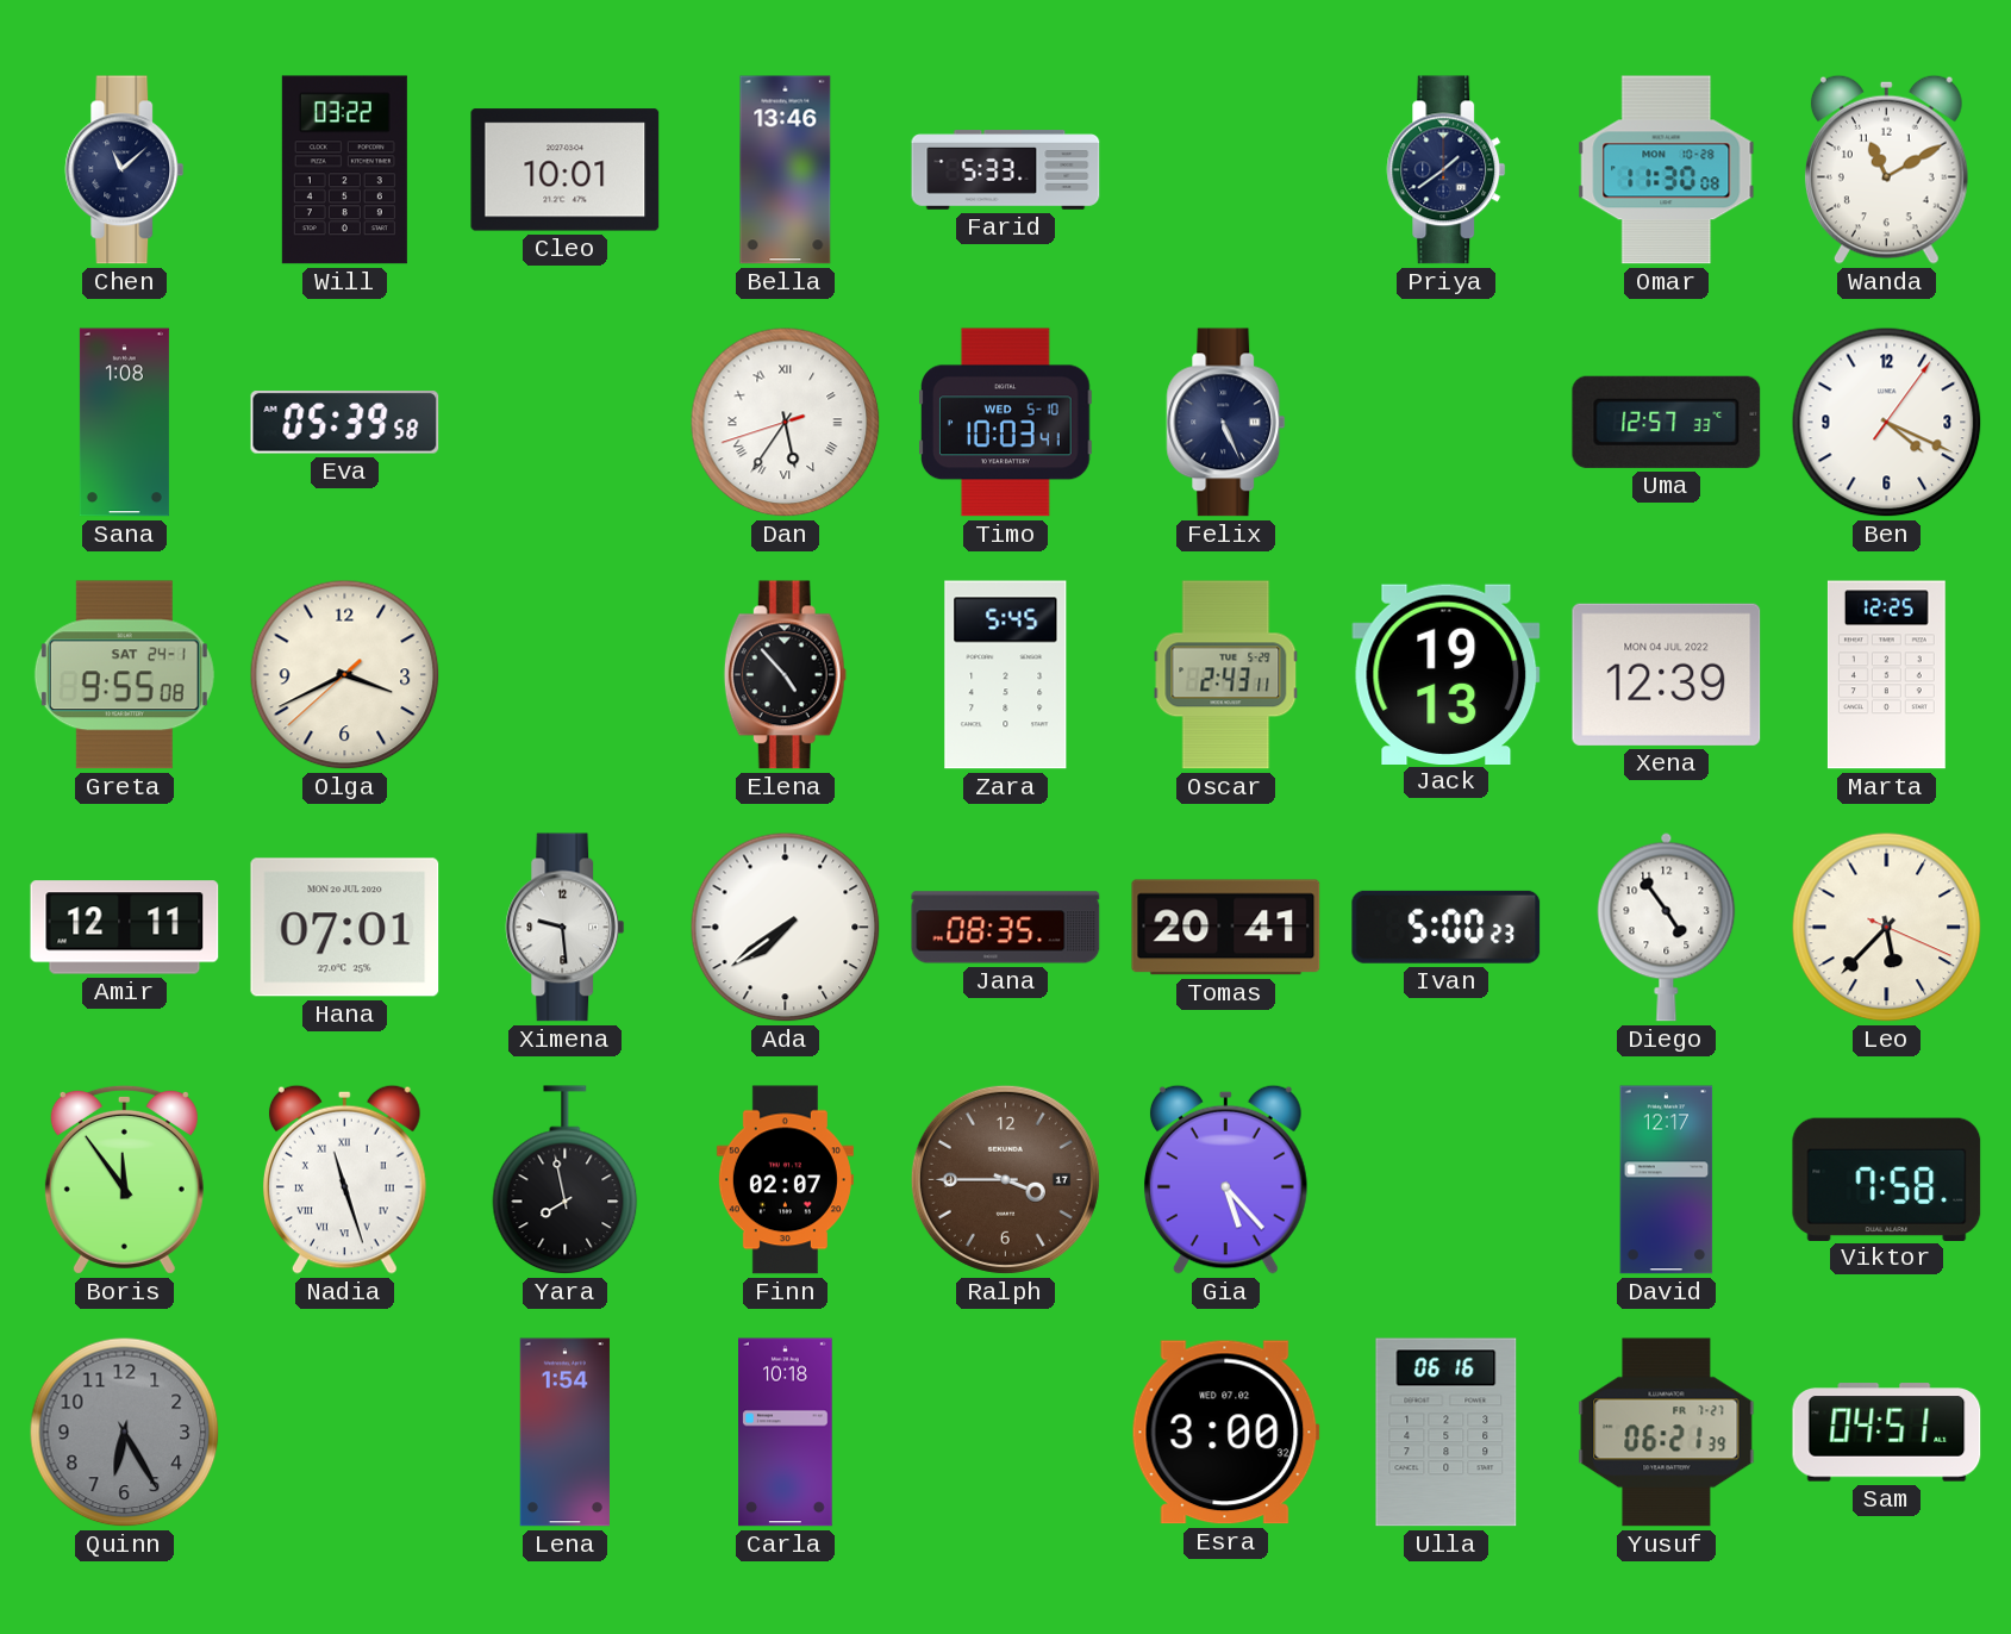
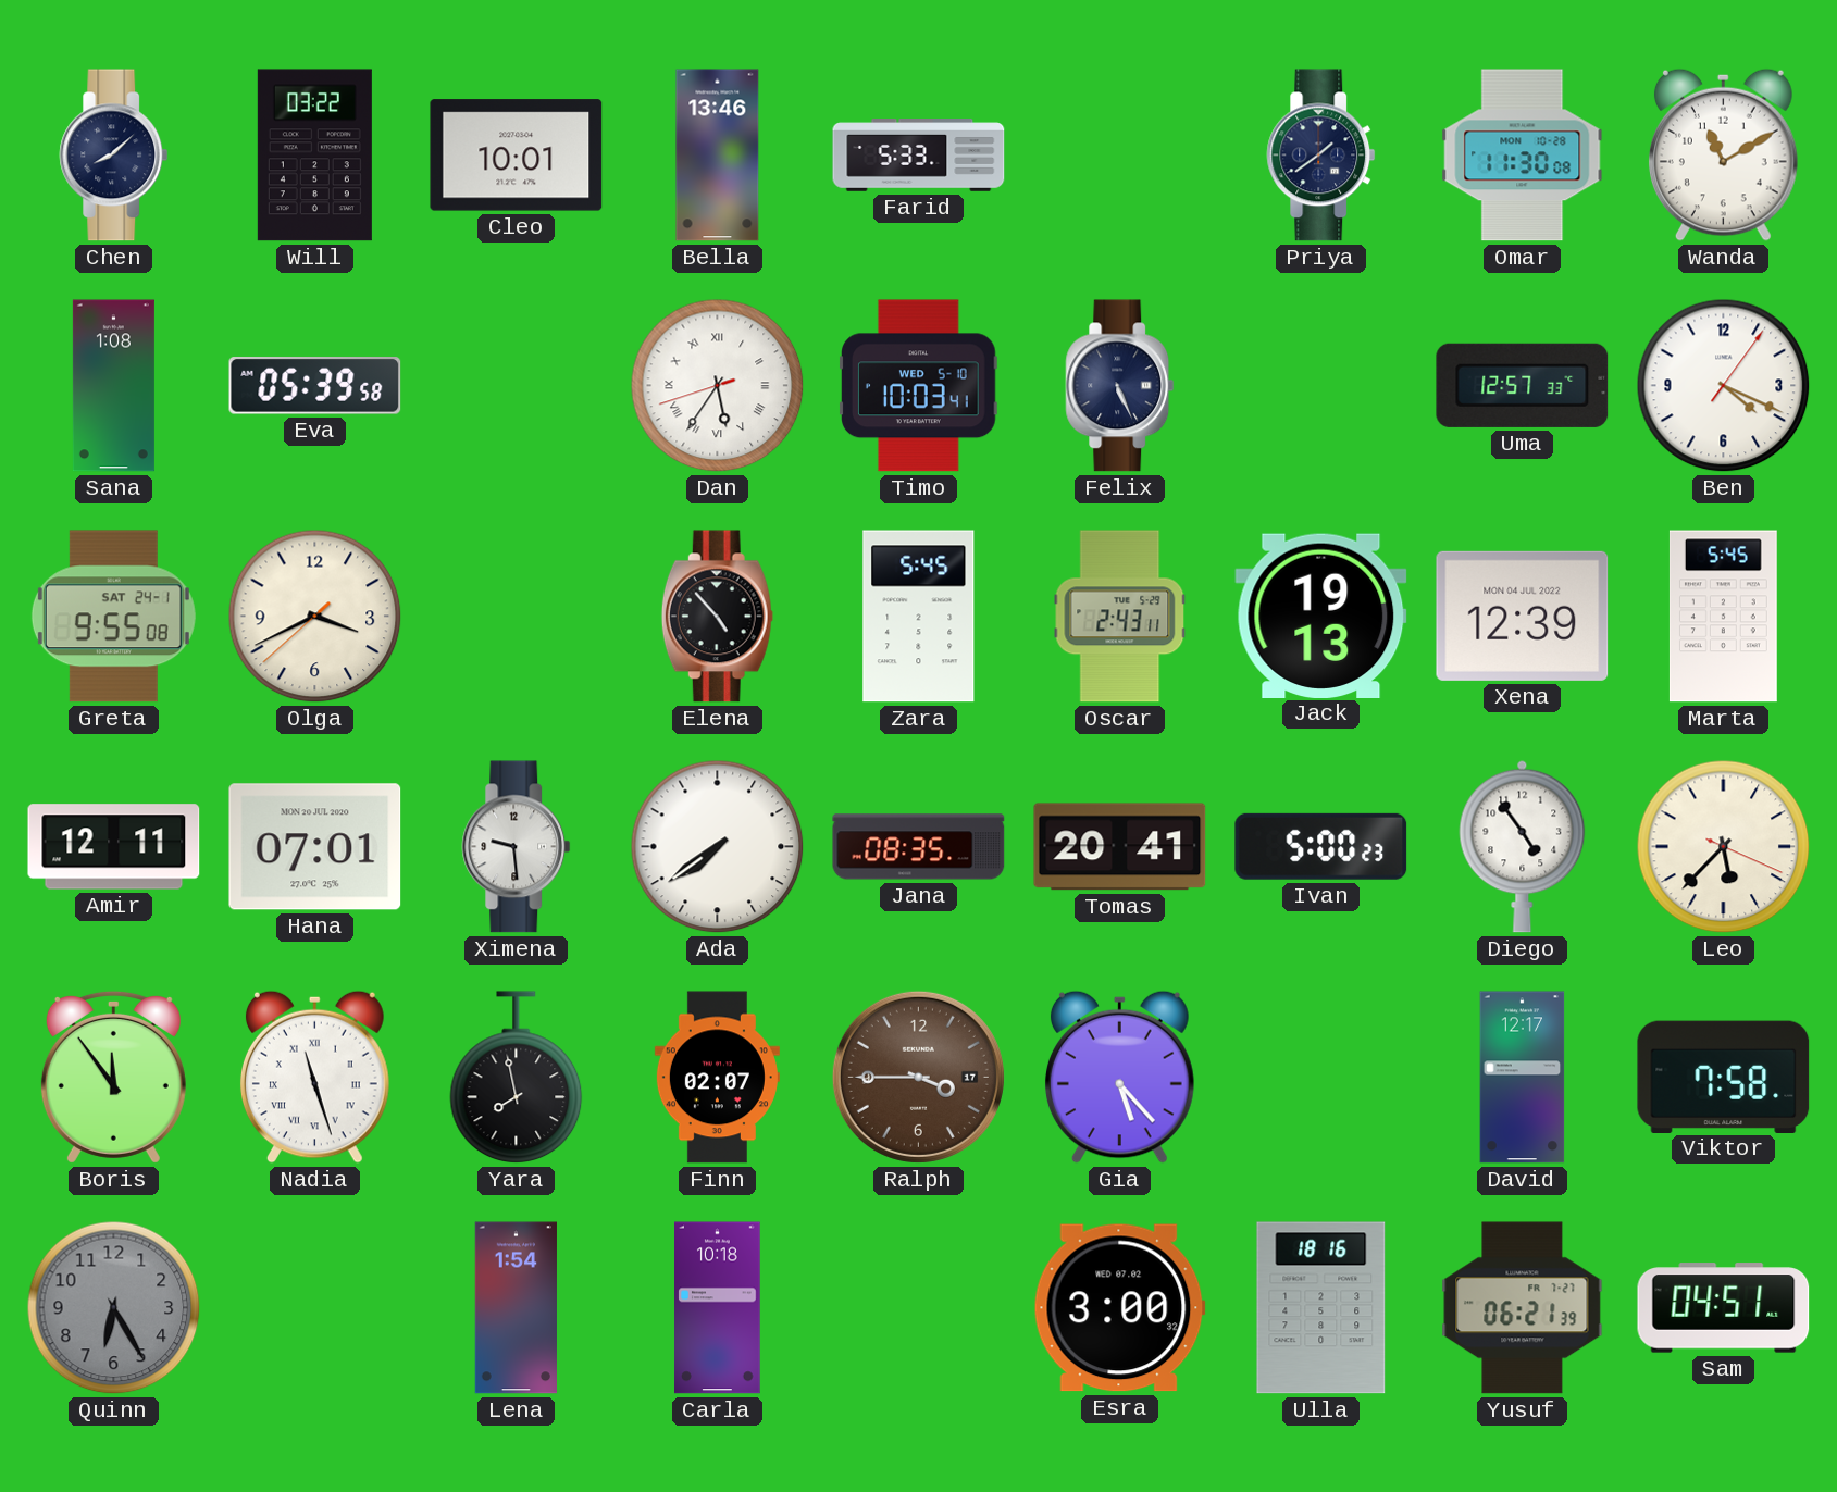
Chen: 11:08 -> 8:08
Marta: 12:25 -> 5:45
Ulla: 06:16 -> 18:16
